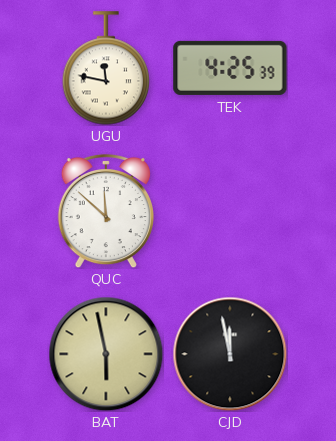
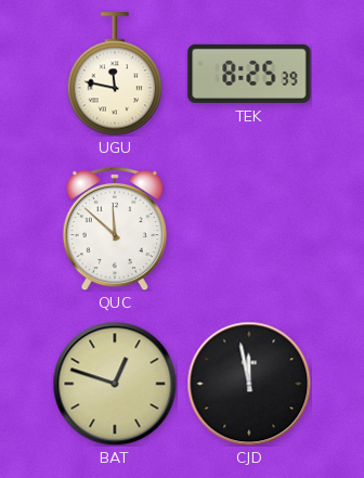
TEK: 4:25 -> 8:25
BAT: 5:58 -> 12:48
